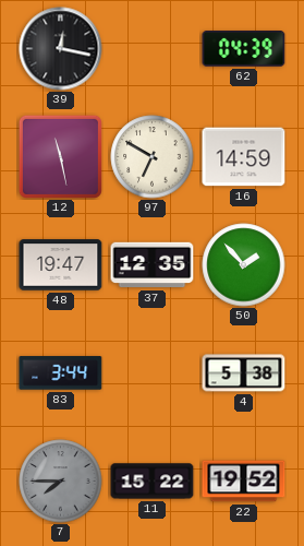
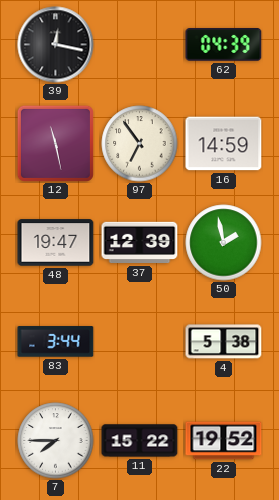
97: 6:50 -> 6:54
37: 12:35 -> 12:39
50: 1:53 -> 1:58
7 dial: grey -> white
